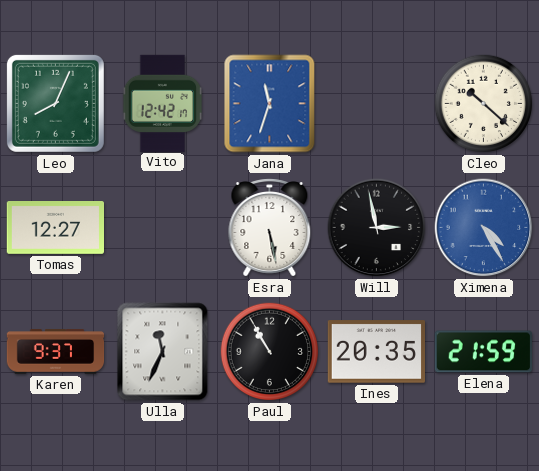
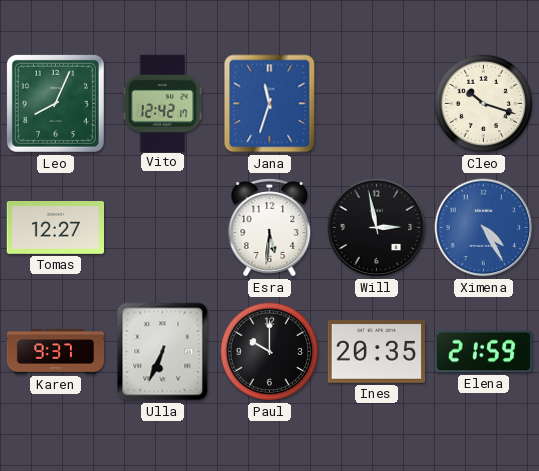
Cleo: 10:22 -> 10:18
Esra: 5:28 -> 5:31
Ulla: 11:34 -> 6:34
Paul: 10:55 -> 10:00
